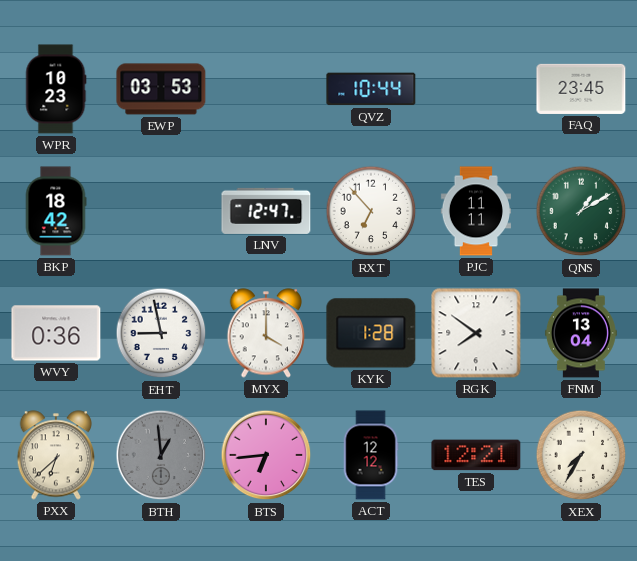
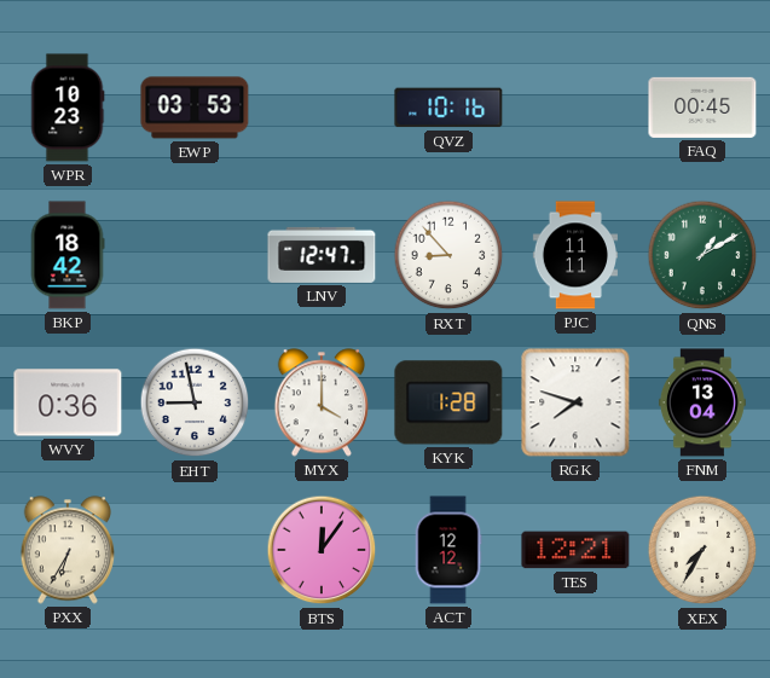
QVZ: 10:44 -> 10:16
FAQ: 23:45 -> 00:45
RXT: 6:53 -> 8:53
RGK: 7:51 -> 7:48
PXX: 6:38 -> 6:35
BTH: 12:59 -> none
BTS: 6:44 -> 12:06
